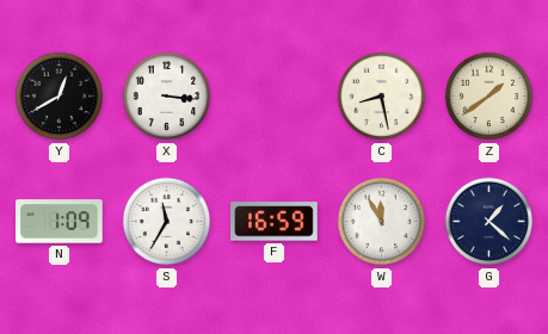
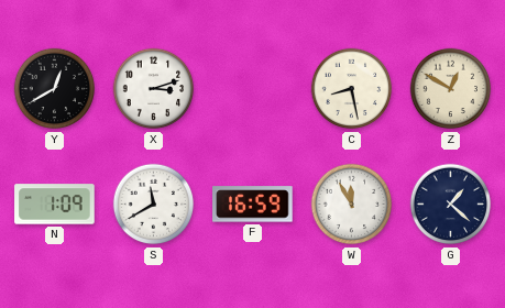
X: 3:16 -> 3:12
Z: 1:39 -> 12:50
S: 11:35 -> 11:40
